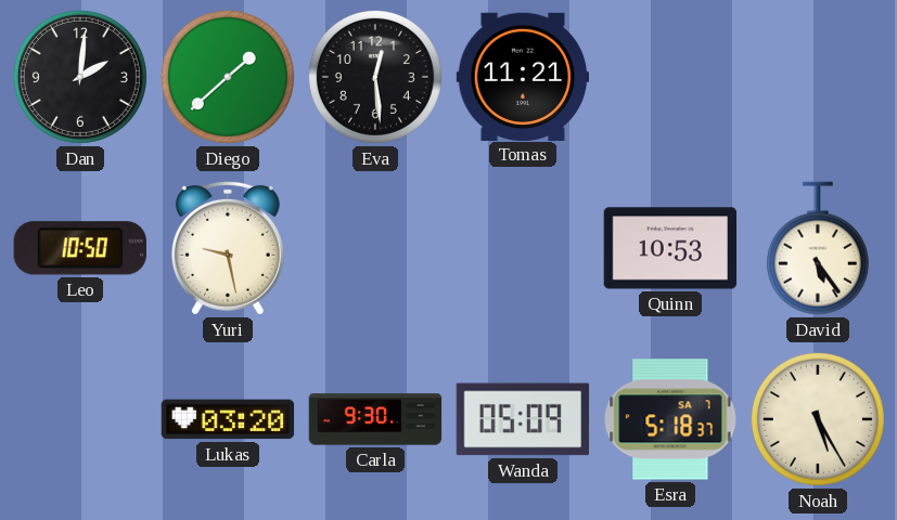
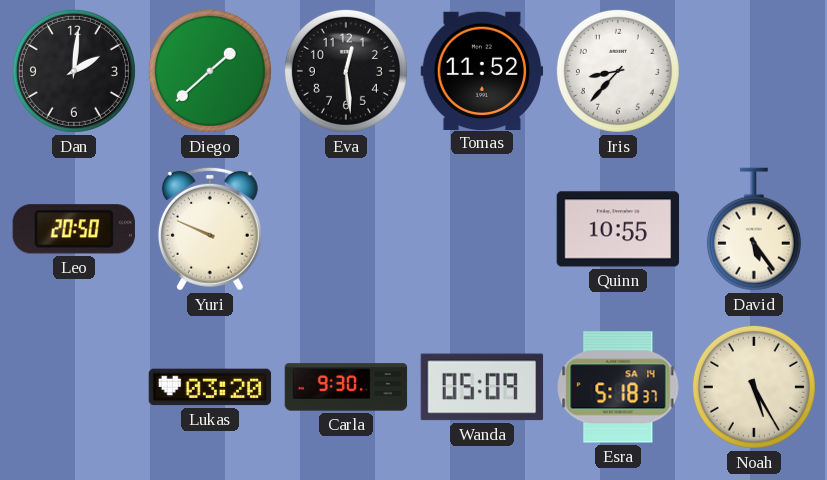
Tomas: 11:21 -> 11:52
Iris: none -> 8:37
Leo: 10:50 -> 20:50
Yuri: 9:28 -> 9:49
Quinn: 10:53 -> 10:55
Esra date: SA 7 -> SA 14
